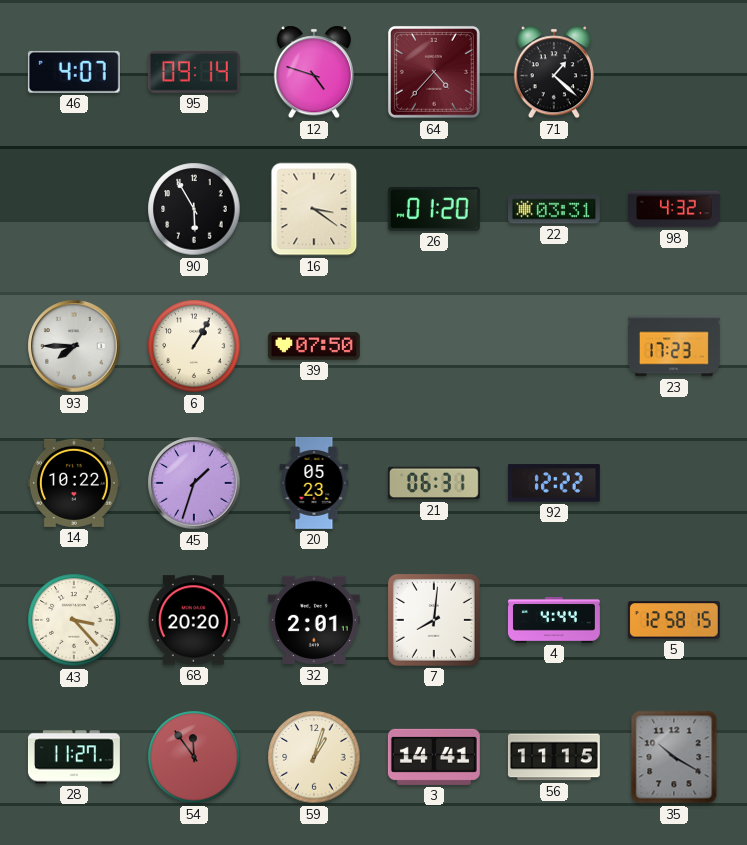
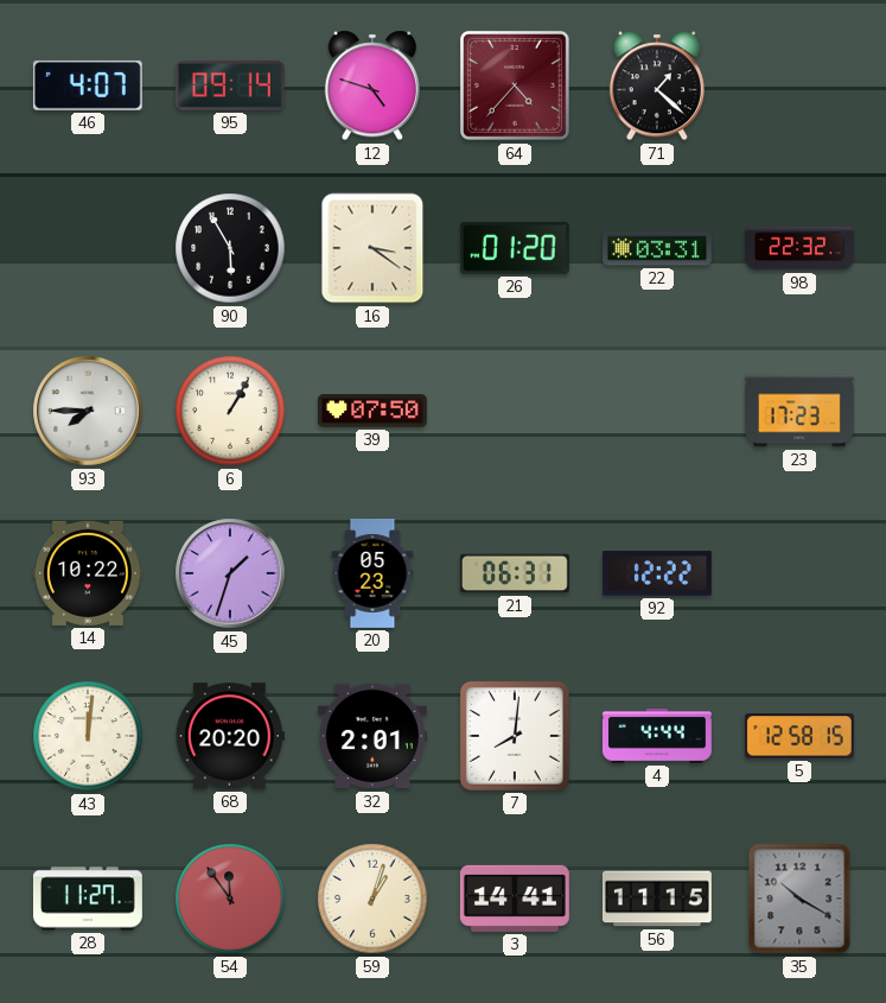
98: 4:32 -> 22:32
43: 3:23 -> 12:01
